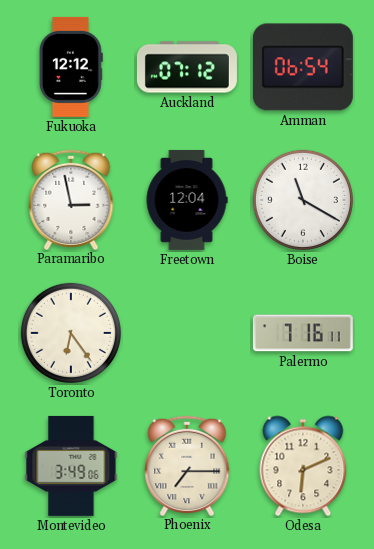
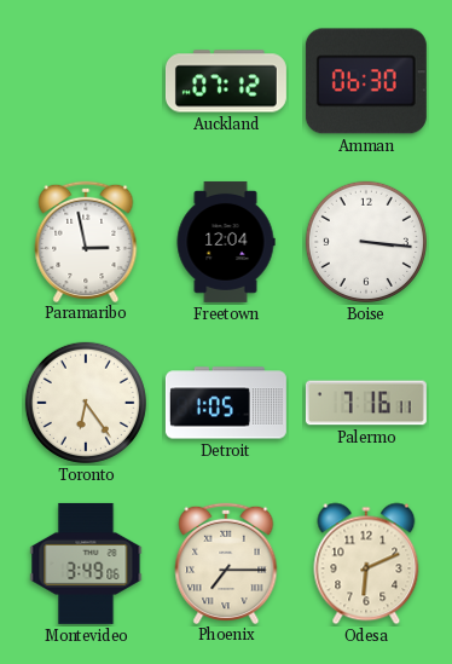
Fukuoka: 12:12 -> none
Amman: 06:54 -> 06:30
Boise: 11:20 -> 3:16
Detroit: none -> 1:05
